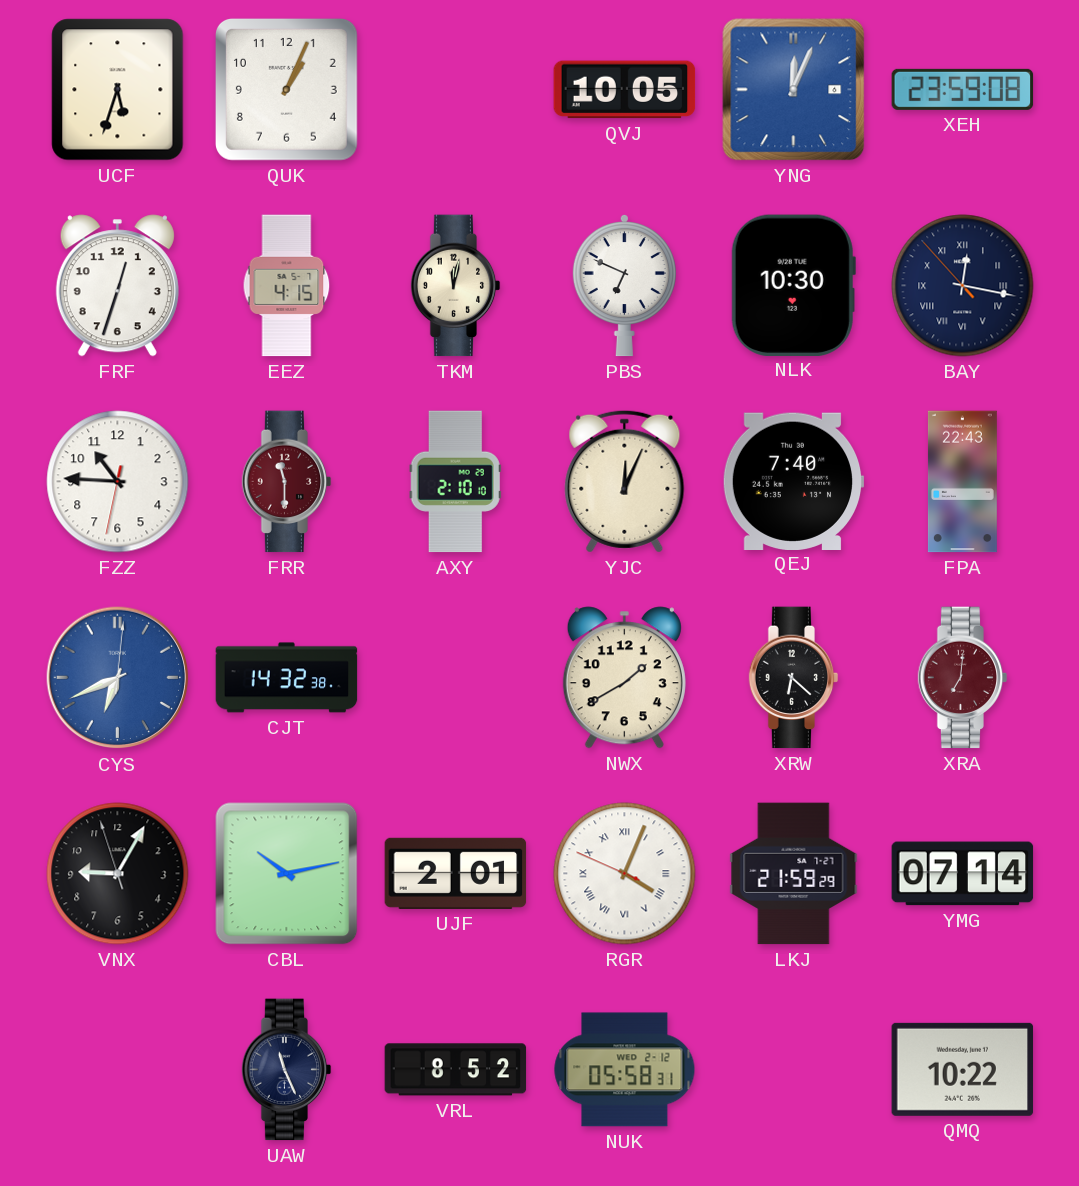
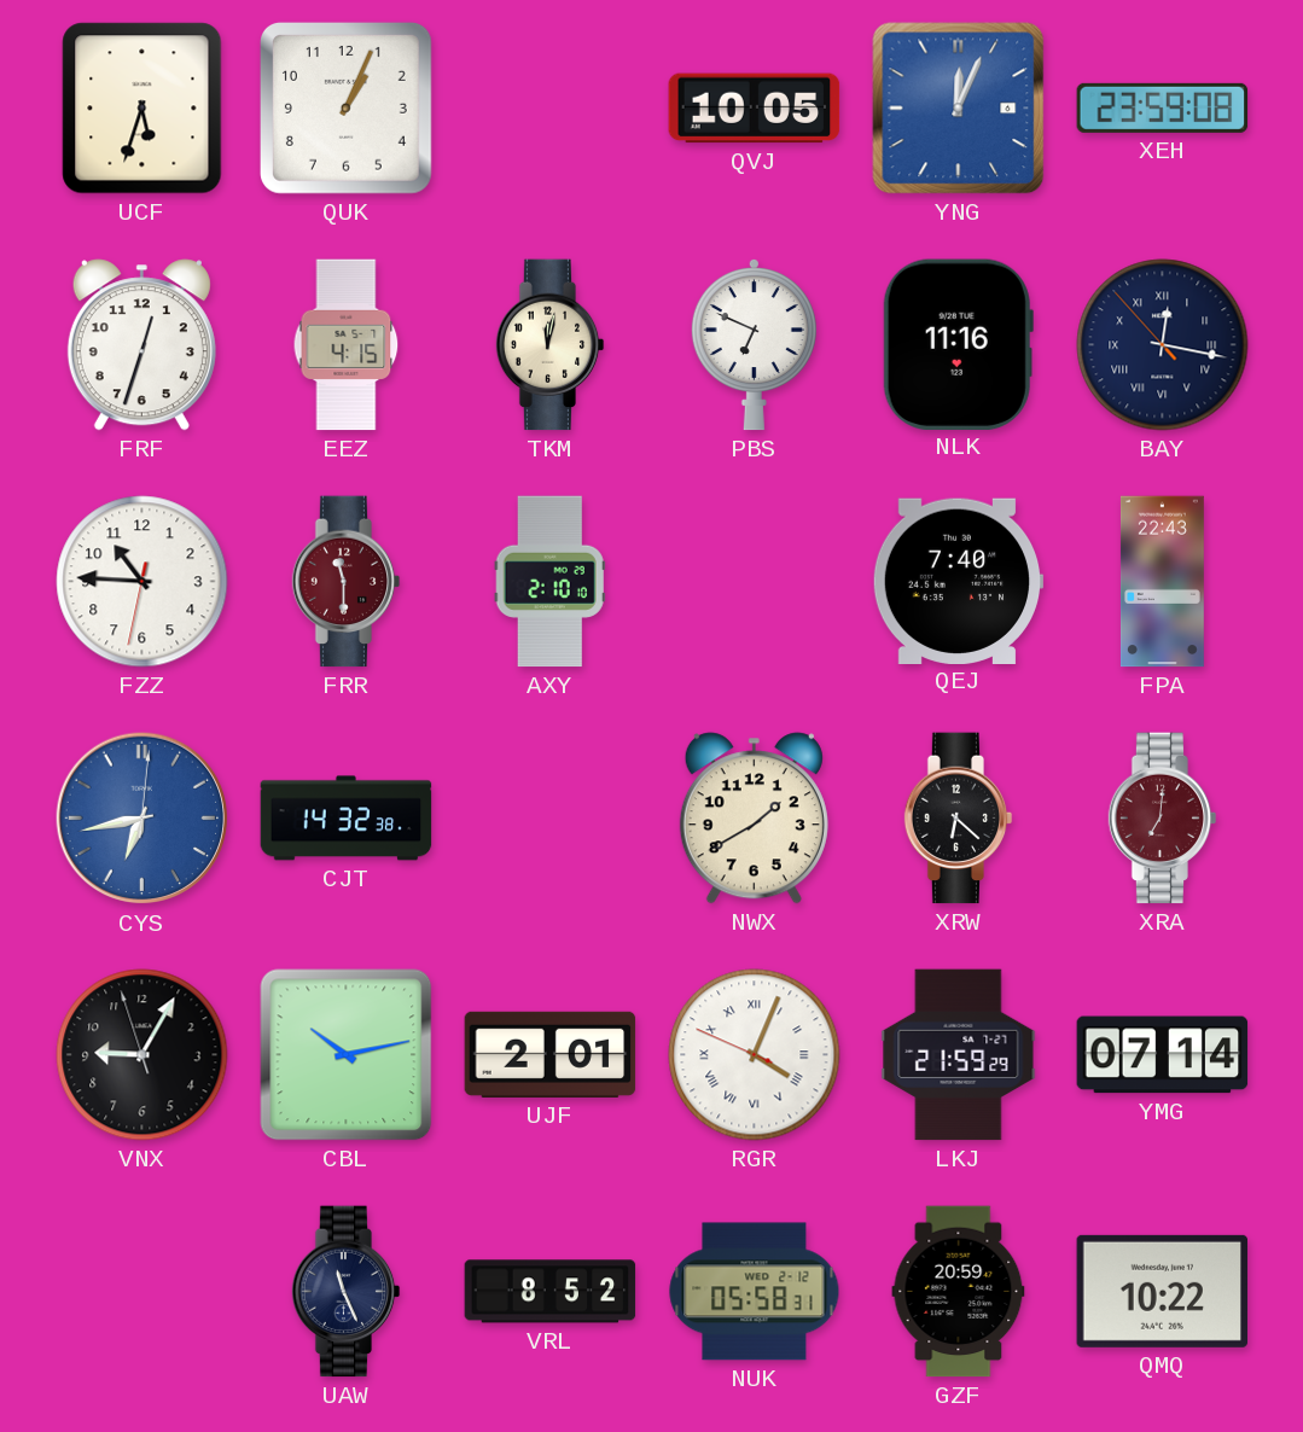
NLK: 10:30 -> 11:16
YJC: 12:04 -> none
CYS: 6:41 -> 6:43
GZF: none -> 20:59
